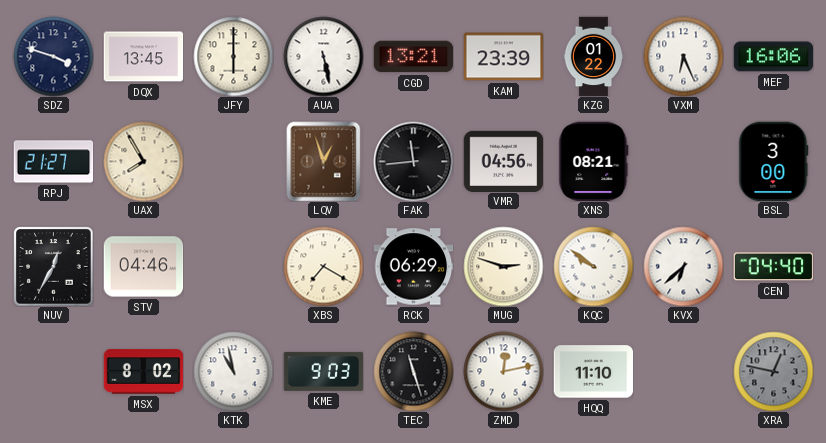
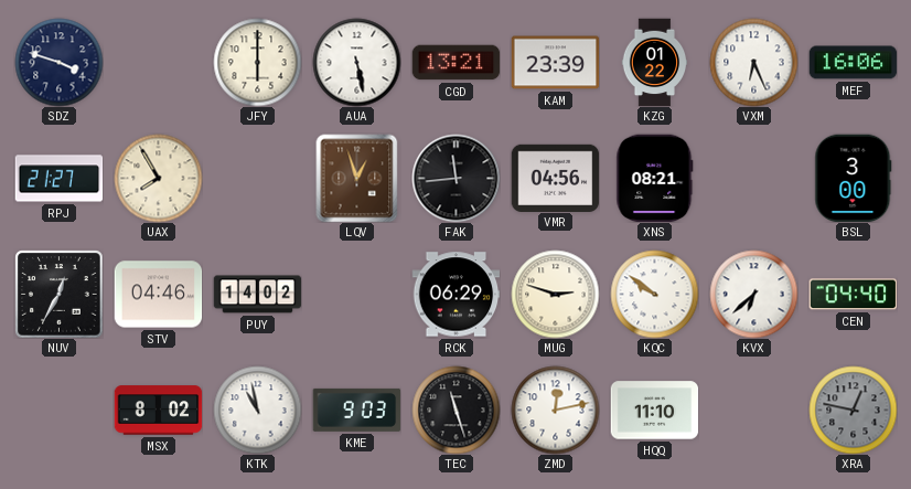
DQX: 13:45 -> none
PUY: none -> 14:02
XBS: 7:20 -> none
